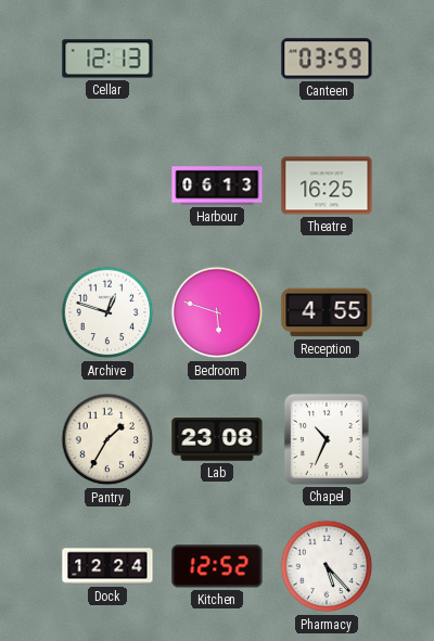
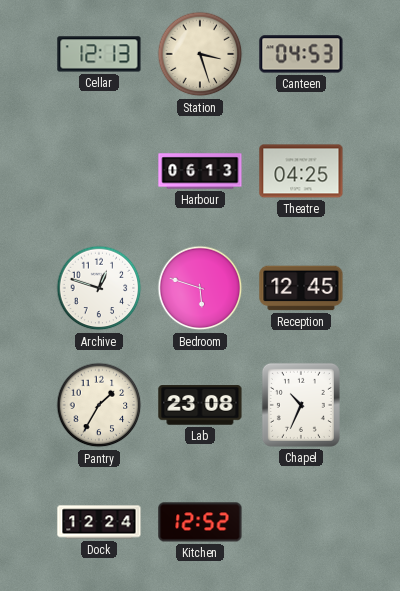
Station: none -> 3:27
Canteen: 03:59 -> 04:53
Theatre: 16:25 -> 04:25
Reception: 4:55 -> 12:45
Pharmacy: 5:23 -> none
